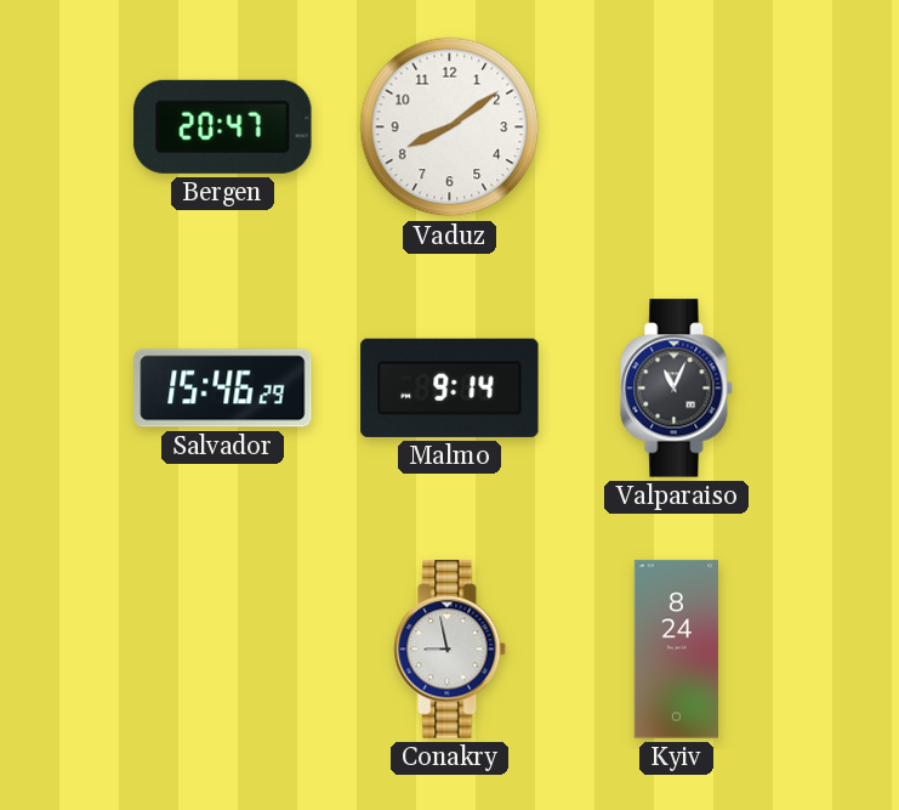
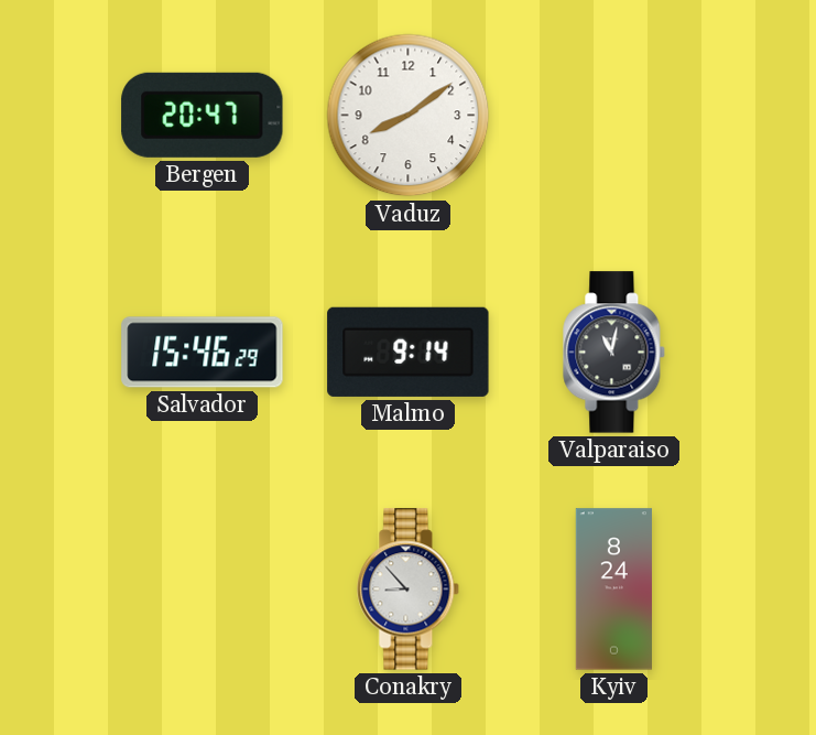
Valparaiso: 11:04 -> 11:02
Conakry: 8:58 -> 8:53
